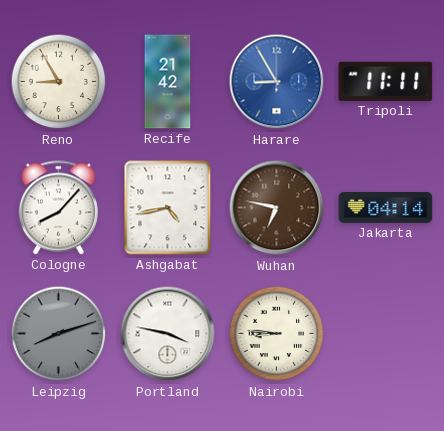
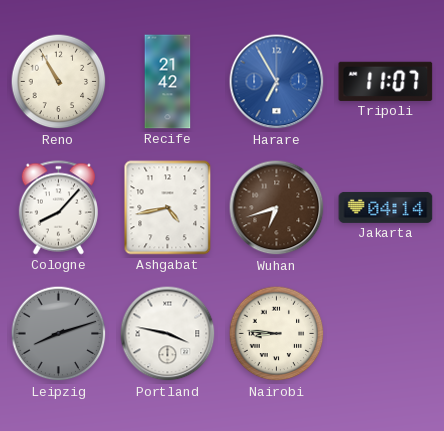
Reno: 8:55 -> 10:55
Harare: 8:55 -> 6:55
Tripoli: 11:11 -> 11:07
Wuhan: 6:47 -> 6:42
